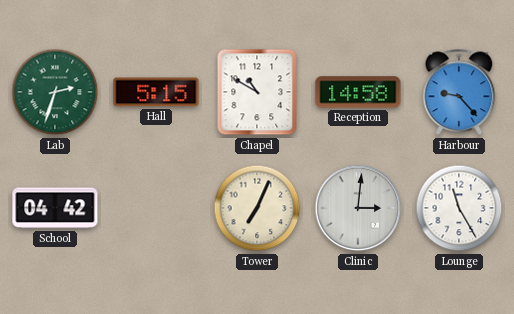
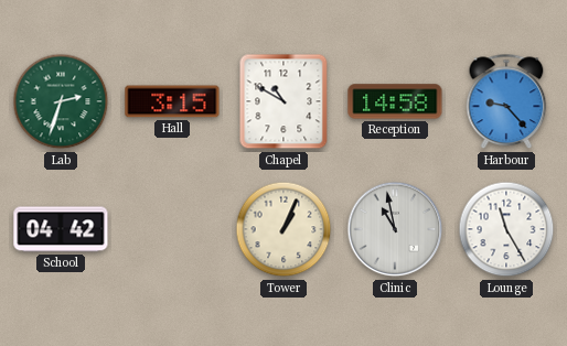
Hall: 5:15 -> 3:15
Tower: 7:04 -> 1:04
Clinic: 3:01 -> 10:58
